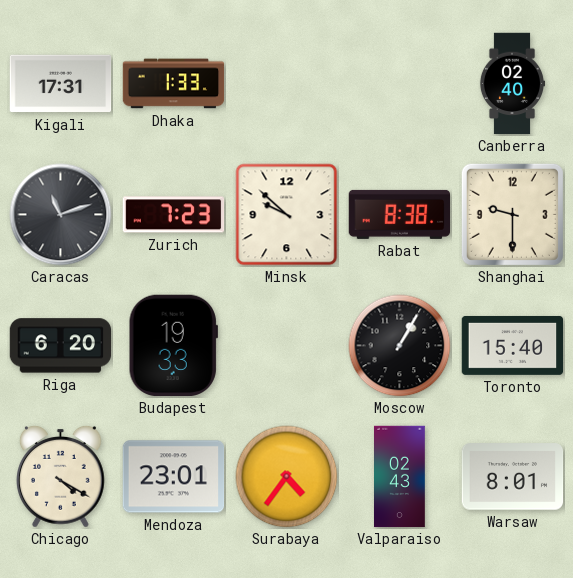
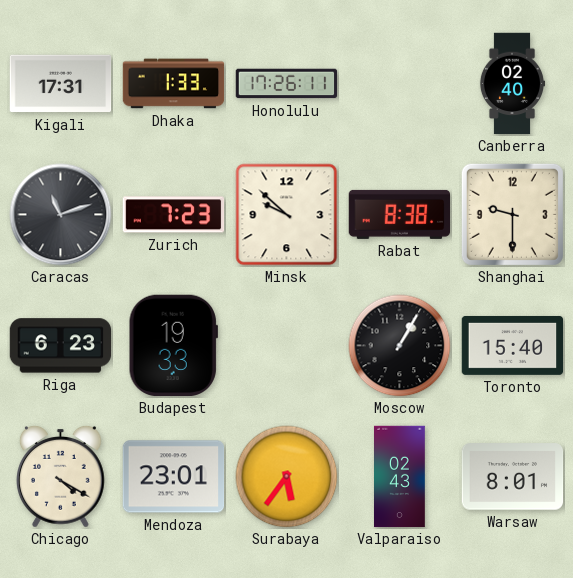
Honolulu: none -> 17:26
Riga: 6:20 -> 6:23
Surabaya: 4:36 -> 5:36
